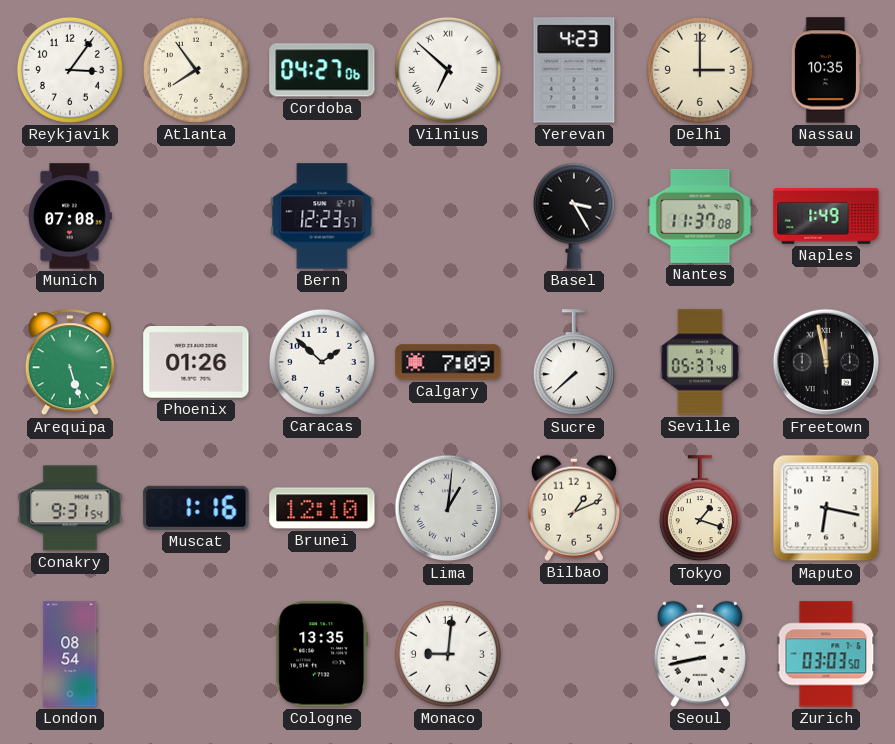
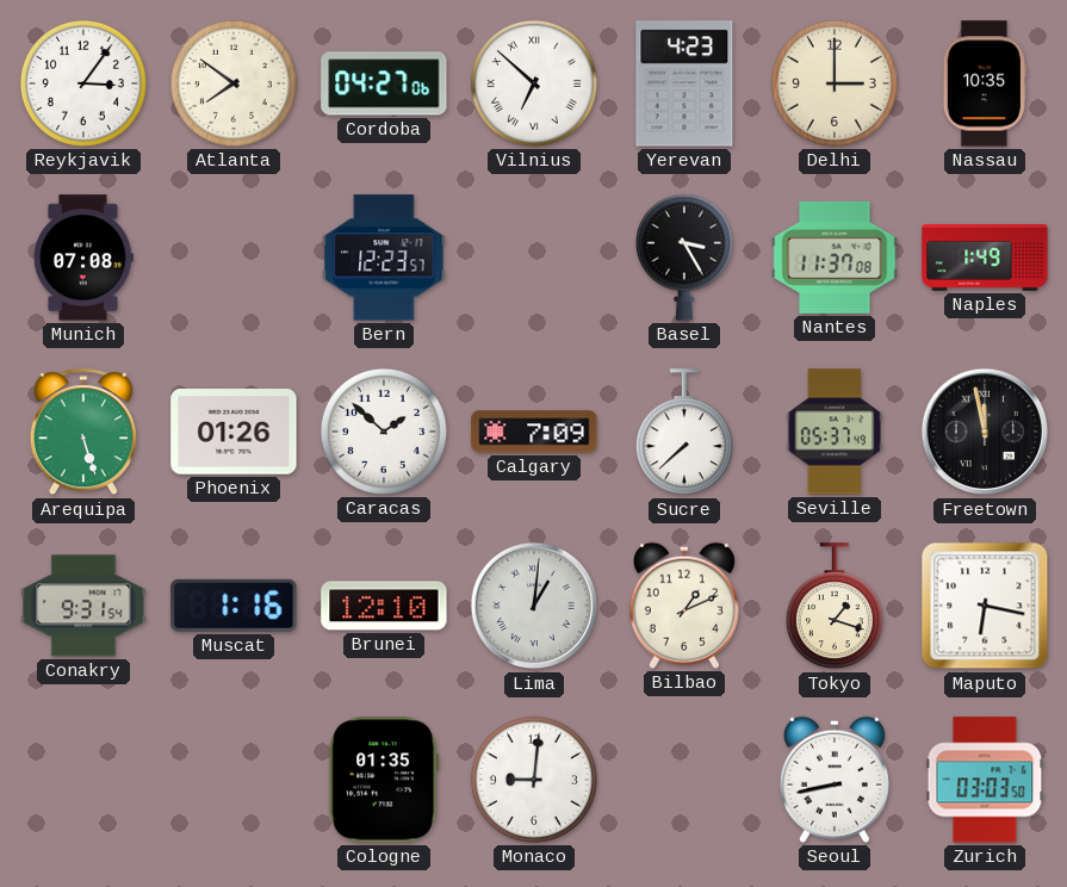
Atlanta: 7:54 -> 7:51
London: 08:54 -> none
Cologne: 13:35 -> 01:35
